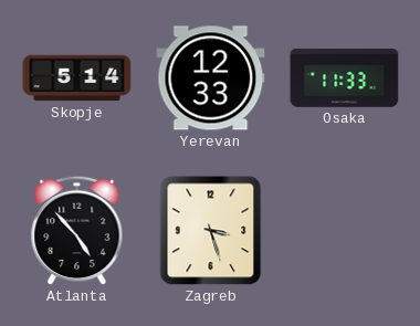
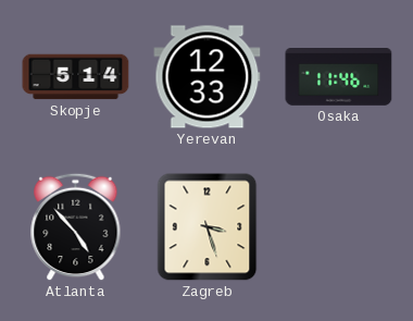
Osaka: 11:33 -> 11:46
